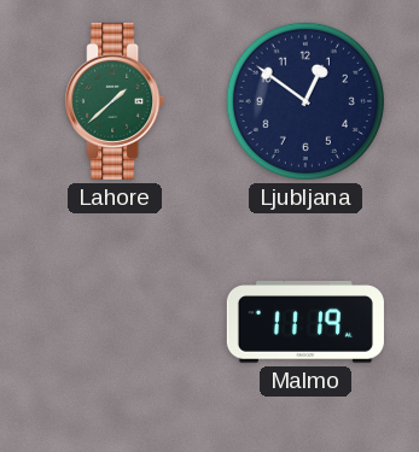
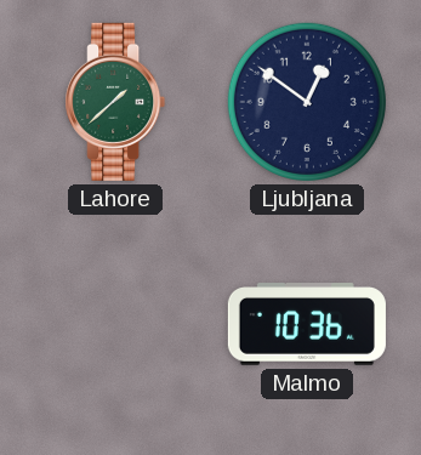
Malmo: 11:19 -> 10:36
